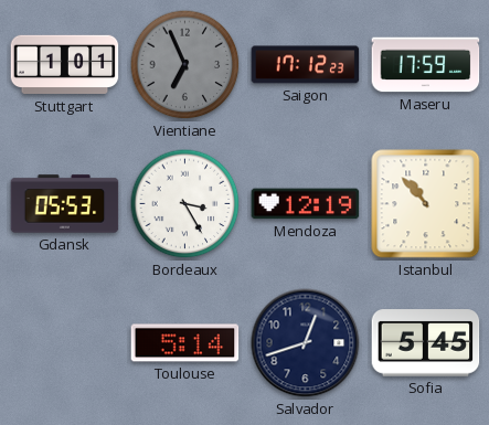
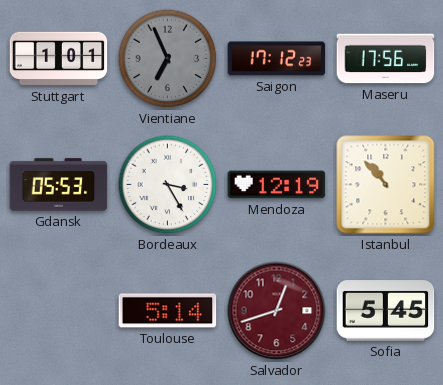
Maseru: 17:59 -> 17:56
Salvador dial: navy -> burgundy
